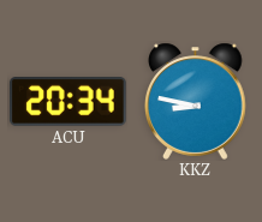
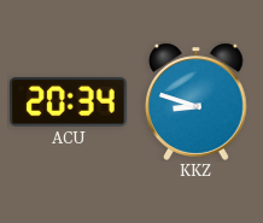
KKZ: 8:47 -> 8:48
